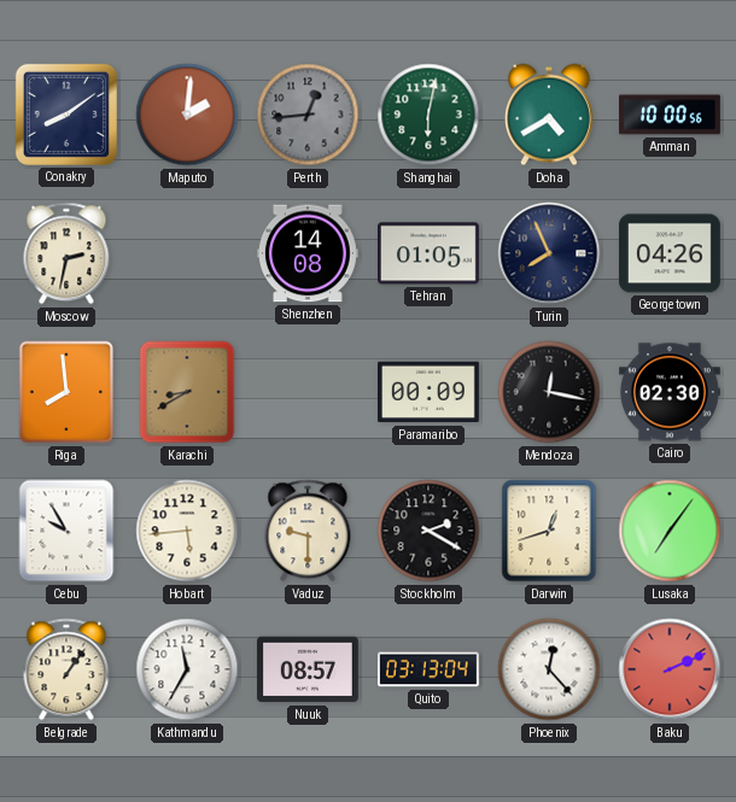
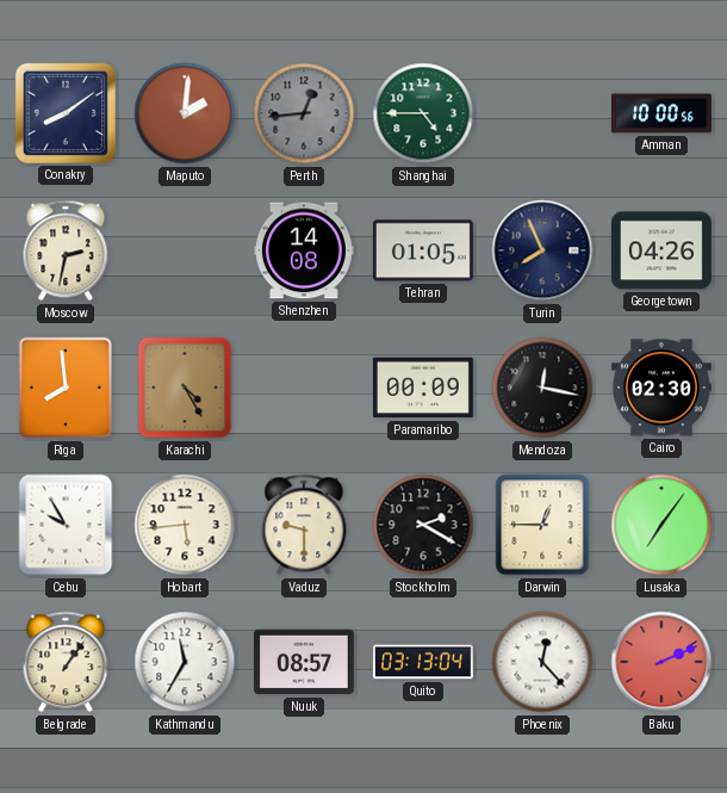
Shanghai: 6:02 -> 4:45
Doha: 4:40 -> none
Karachi: 8:40 -> 4:25
Darwin: 12:42 -> 12:45
